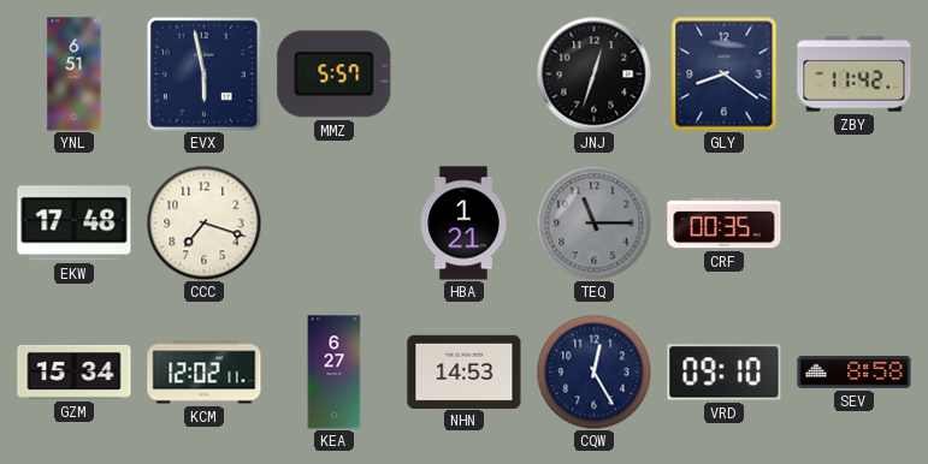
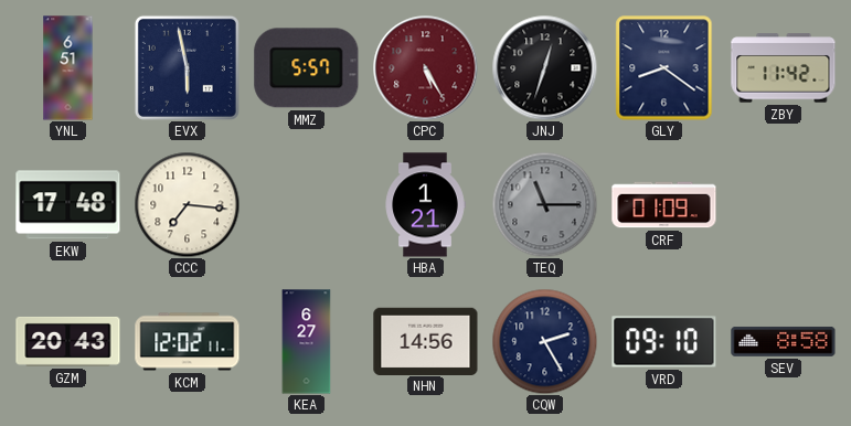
CPC: none -> 5:25
CCC: 7:18 -> 7:16
CRF: 00:35 -> 01:09
GZM: 15:34 -> 20:43
NHN: 14:53 -> 14:56
CQW: 12:25 -> 2:25
